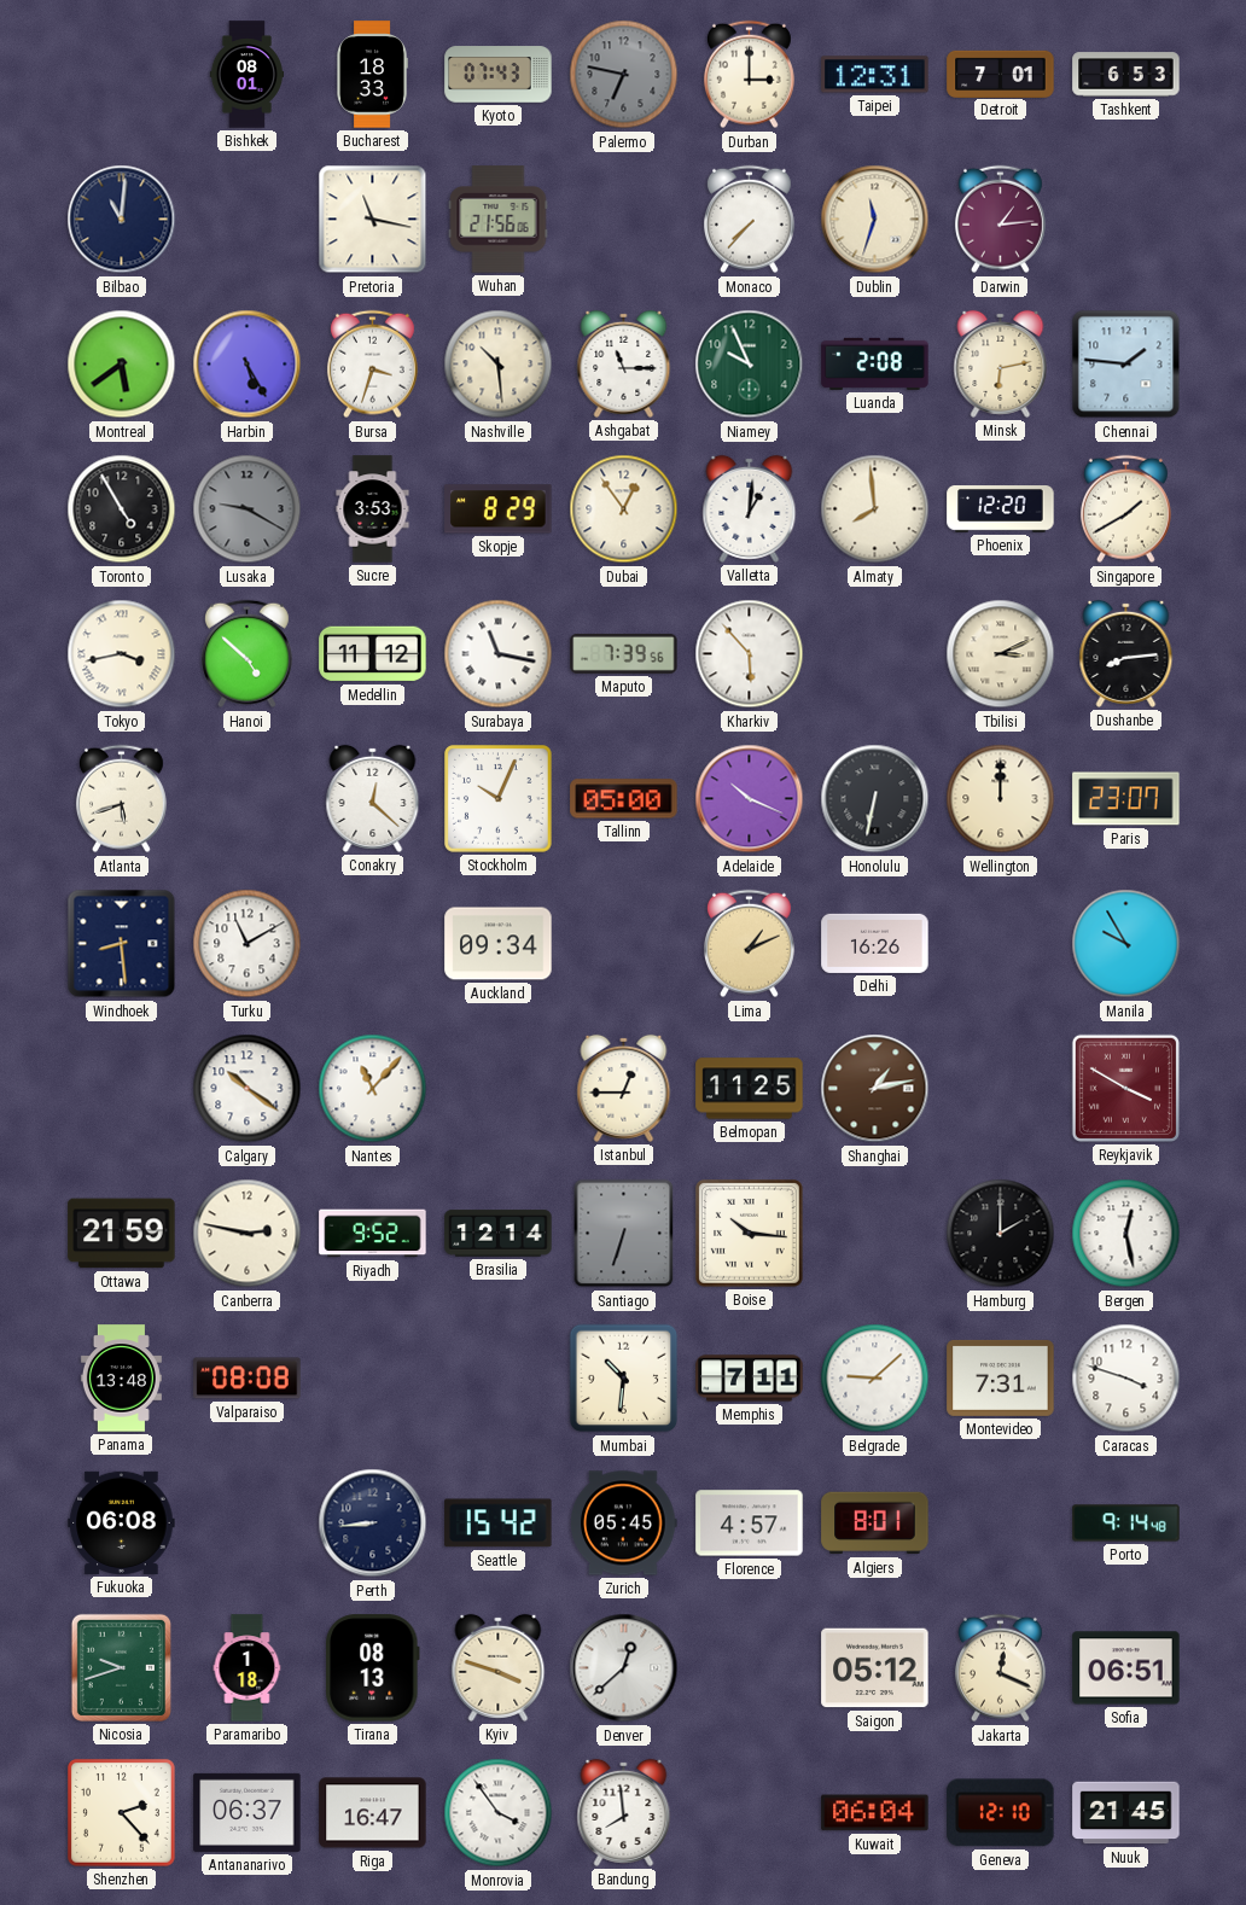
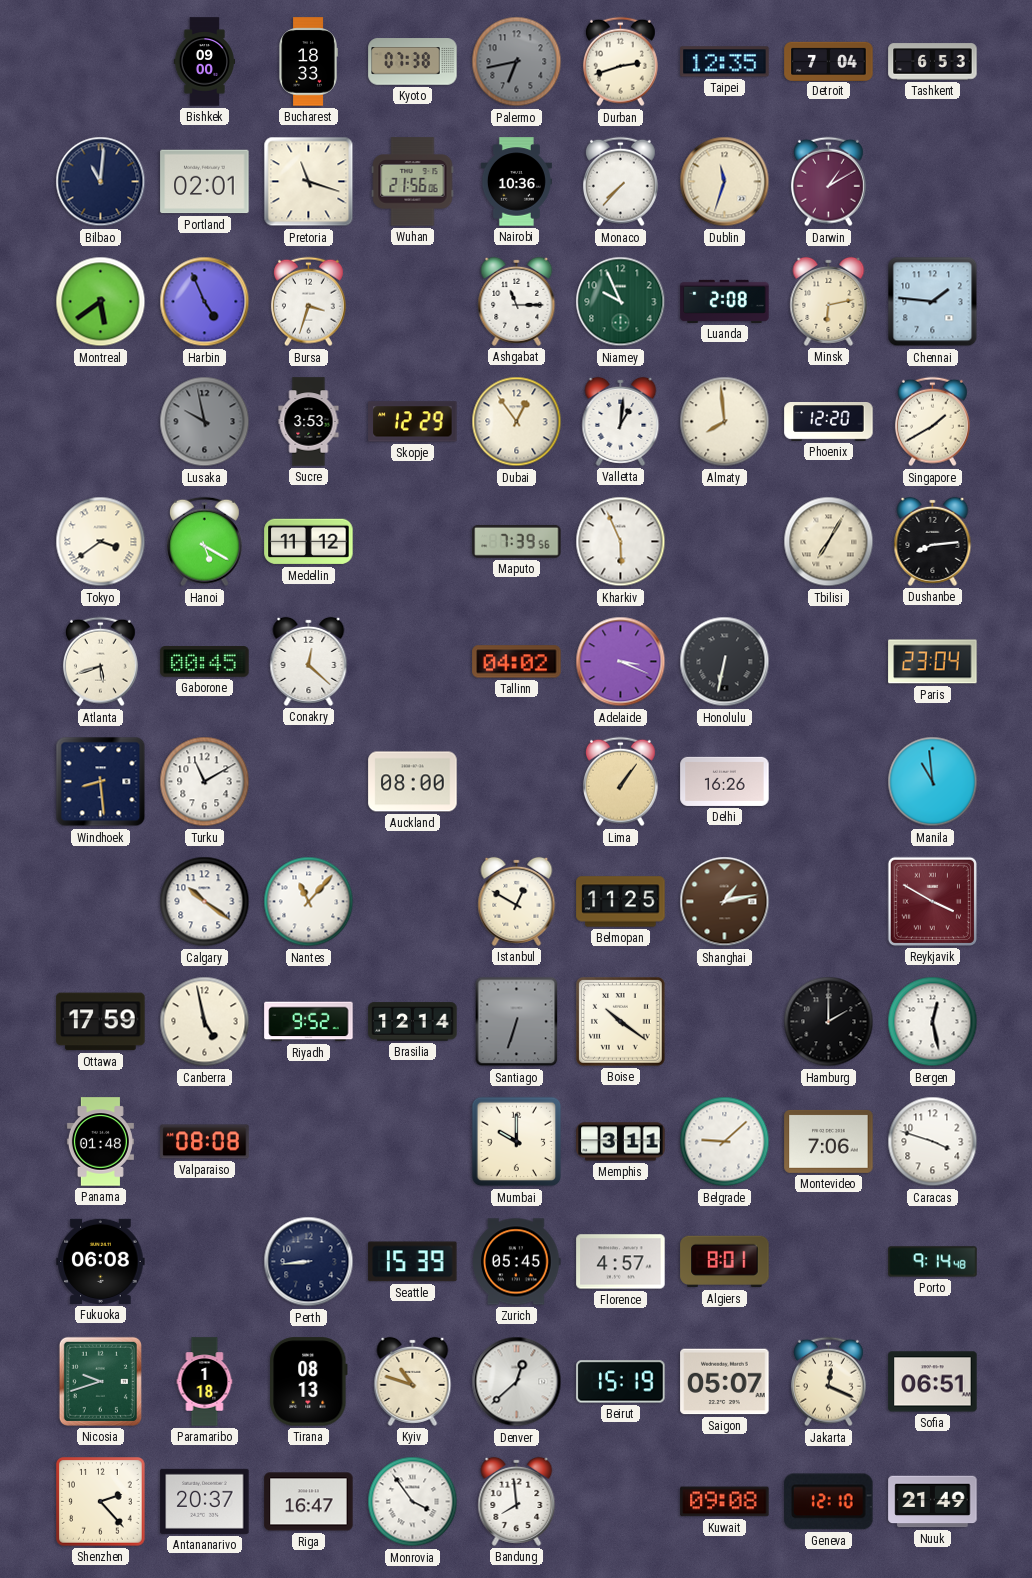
Bishkek: 08:01 -> 09:00
Kyoto: 07:43 -> 07:38
Palermo: 6:47 -> 6:43
Durban: 3:00 -> 2:42
Taipei: 12:31 -> 12:35
Detroit: 7:01 -> 7:04
Portland: none -> 02:01
Pretoria: 11:17 -> 11:18
Nairobi: none -> 10:36
Darwin: 1:14 -> 1:10
Harbin: 5:25 -> 4:56
Nashville: 10:29 -> none
Toronto: 4:55 -> none
Lusaka: 9:20 -> 9:58
Skopje: 8:29 -> 12:29
Tokyo: 3:43 -> 3:39
Hanoi: 4:52 -> 5:20
Surabaya: 11:17 -> none
Kharkiv: 5:53 -> 5:56
Tbilisi: 3:11 -> 7:05
Gaborone: none -> 00:45
Stockholm: 10:04 -> none
Tallinn: 05:00 -> 04:02
Adelaide: 10:19 -> 3:19
Wellington: 12:00 -> none
Paris: 23:07 -> 23:04
Auckland: 09:34 -> 08:00
Lima: 1:11 -> 1:06
Manila: 9:55 -> 10:59
Istanbul: 12:45 -> 12:50
Ottawa: 21:59 -> 17:59
Canberra: 2:47 -> 4:58
Boise: 10:16 -> 10:21
Panama: 13:48 -> 01:48
Mumbai: 10:31 -> 10:00
Memphis: 7:11 -> 3:11
Montevideo: 7:31 -> 7:06
Seattle: 15:42 -> 15:39
Kyiv: 3:48 -> 10:48
Beirut: none -> 15:19
Saigon: 05:12 -> 05:07
Antananarivo: 06:37 -> 20:37
Kuwait: 06:04 -> 09:08
Nuuk: 21:45 -> 21:49
